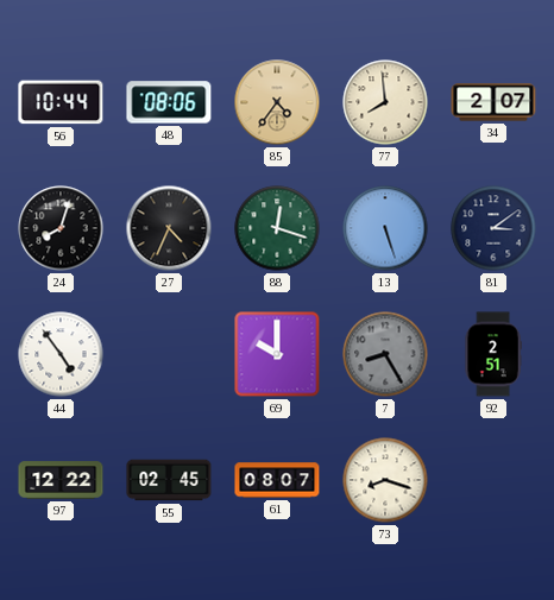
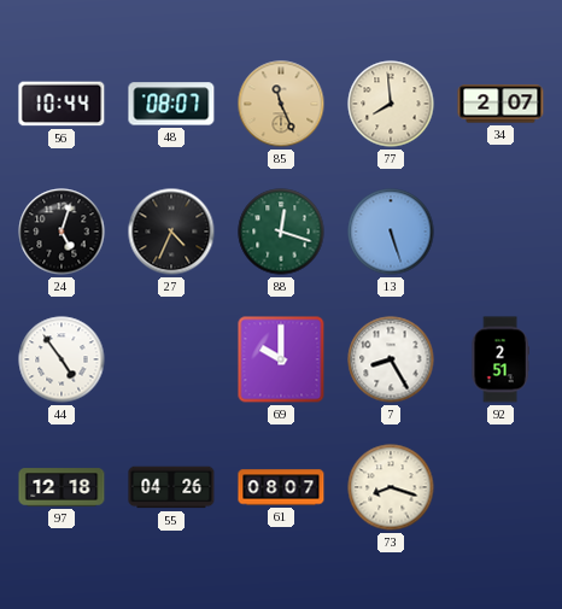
48: 08:06 -> 08:07
85: 4:36 -> 11:26
24: 8:03 -> 5:03
81: 3:09 -> none
7 dial: grey -> white
97: 12:22 -> 12:18
55: 02:45 -> 04:26
